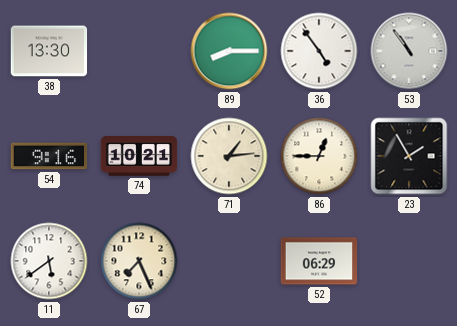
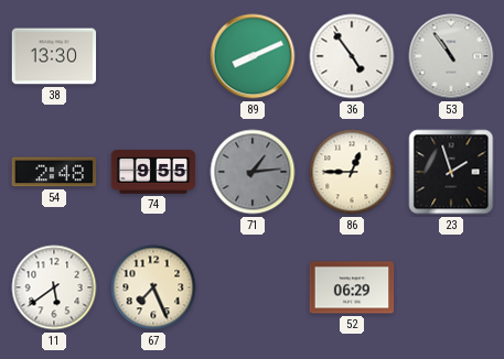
89: 8:15 -> 8:11
54: 9:16 -> 2:48
74: 10:21 -> 9:55
71 dial: cream -> grey
23: 1:55 -> 1:57
